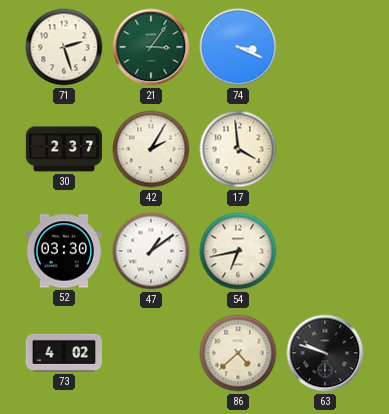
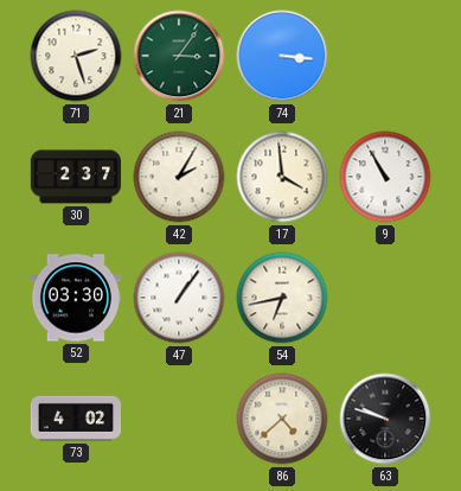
74: 3:19 -> 3:16
9: none -> 10:55
47: 1:09 -> 1:06
